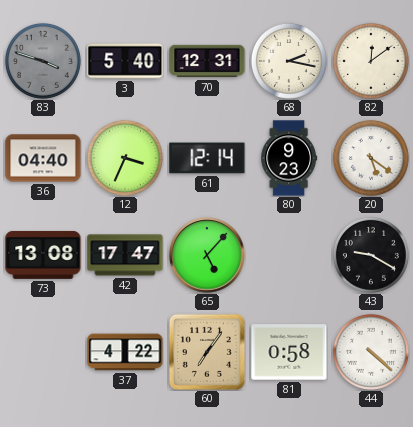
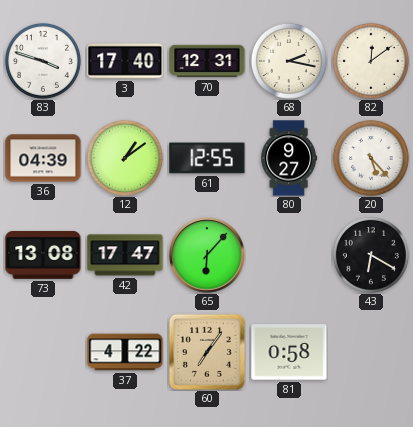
83 dial: grey -> white
3: 5:40 -> 17:40
36: 04:40 -> 04:39
12: 3:34 -> 1:09
61: 12:14 -> 12:55
80: 9:23 -> 9:27
20: 5:21 -> 5:23
65: 5:07 -> 6:07
43: 9:20 -> 6:20
44: 4:22 -> none
